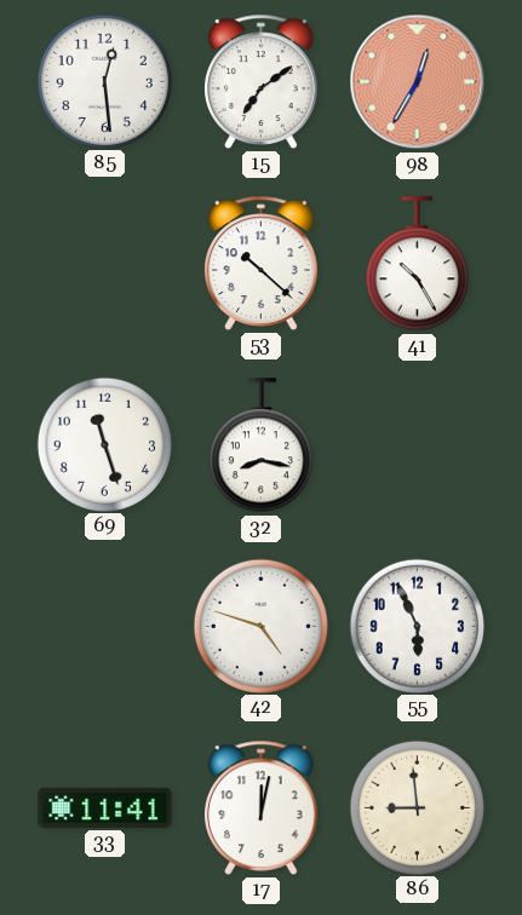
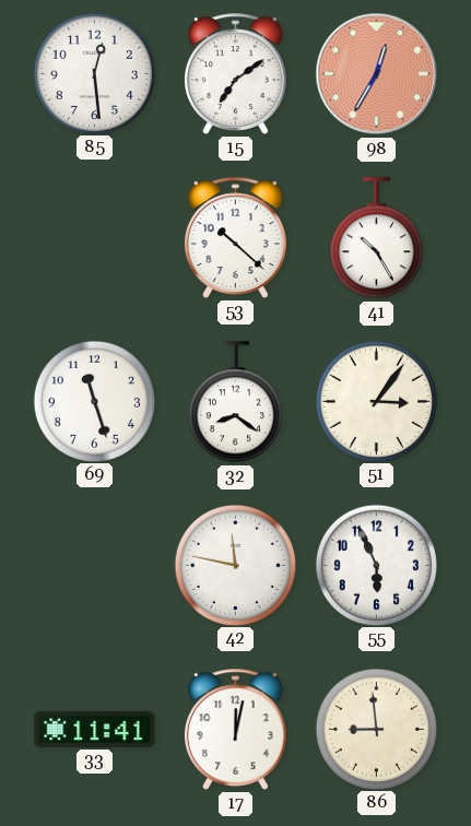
32: 8:17 -> 8:21
51: none -> 3:06
42: 4:48 -> 11:47
